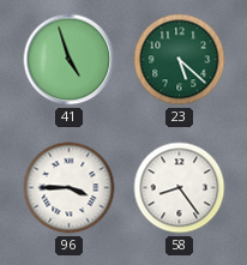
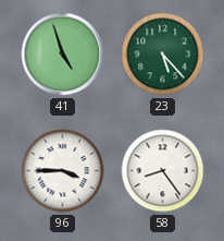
23: 5:22 -> 5:23
